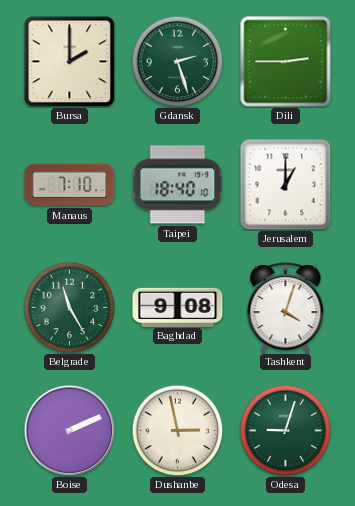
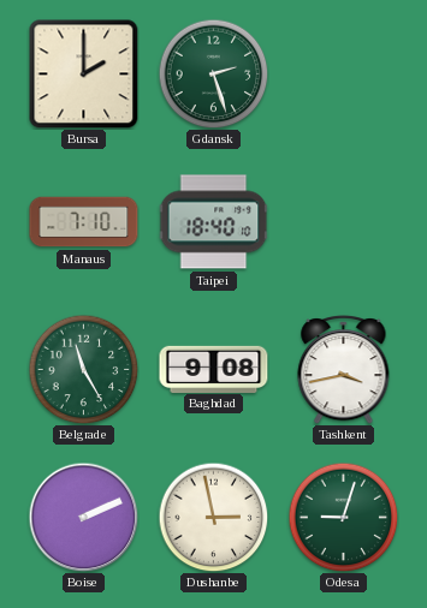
Dili: 2:45 -> none
Jerusalem: 1:00 -> none
Tashkent: 4:03 -> 3:43
